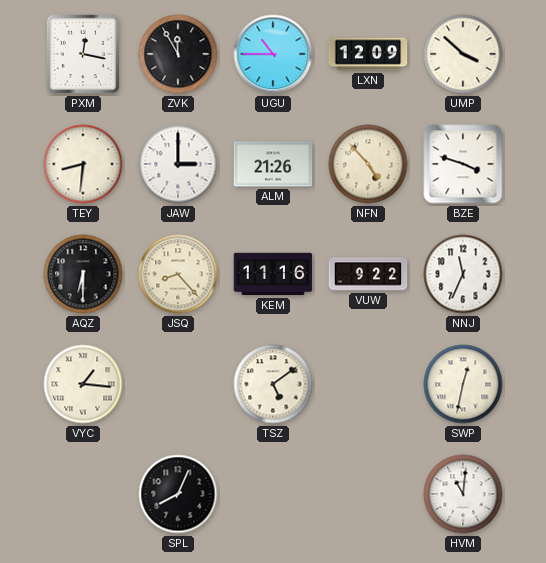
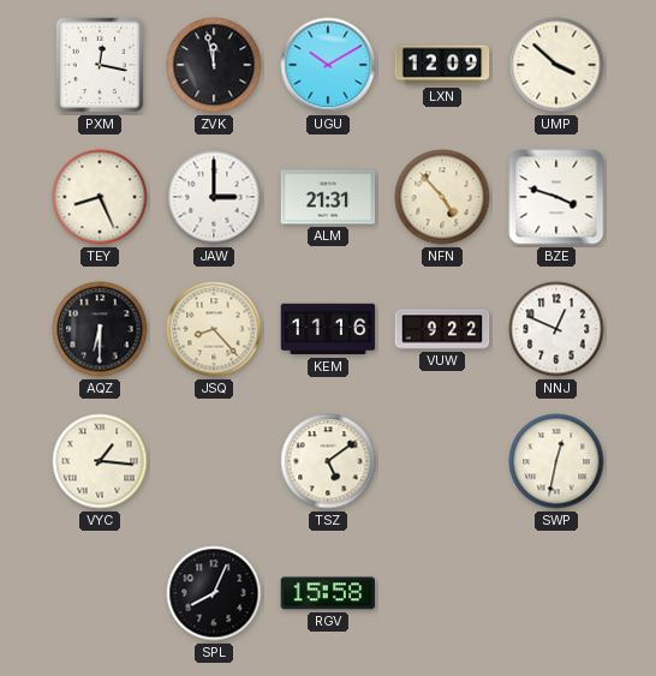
ZVK: 11:55 -> 11:58
UGU: 10:45 -> 10:10
TEY: 8:31 -> 8:26
ALM: 21:26 -> 21:31
NNJ: 11:34 -> 12:49
RGV: none -> 15:58
HVM: 11:01 -> none
